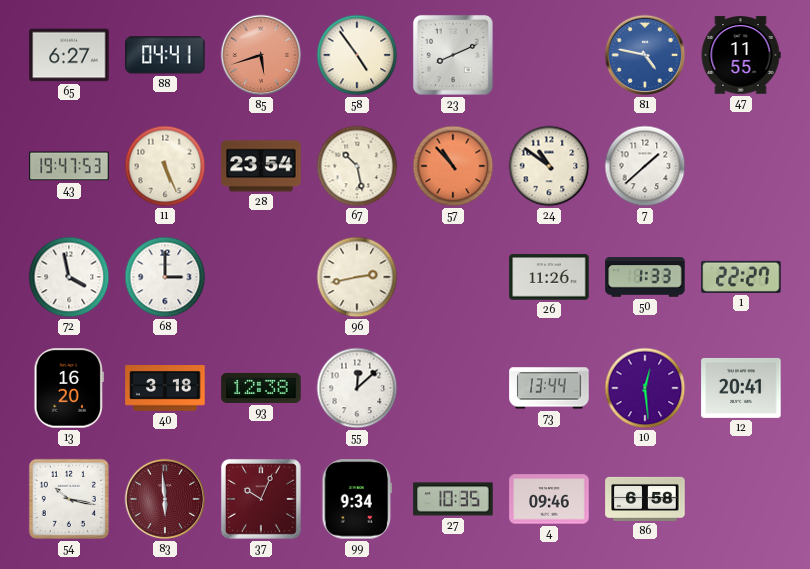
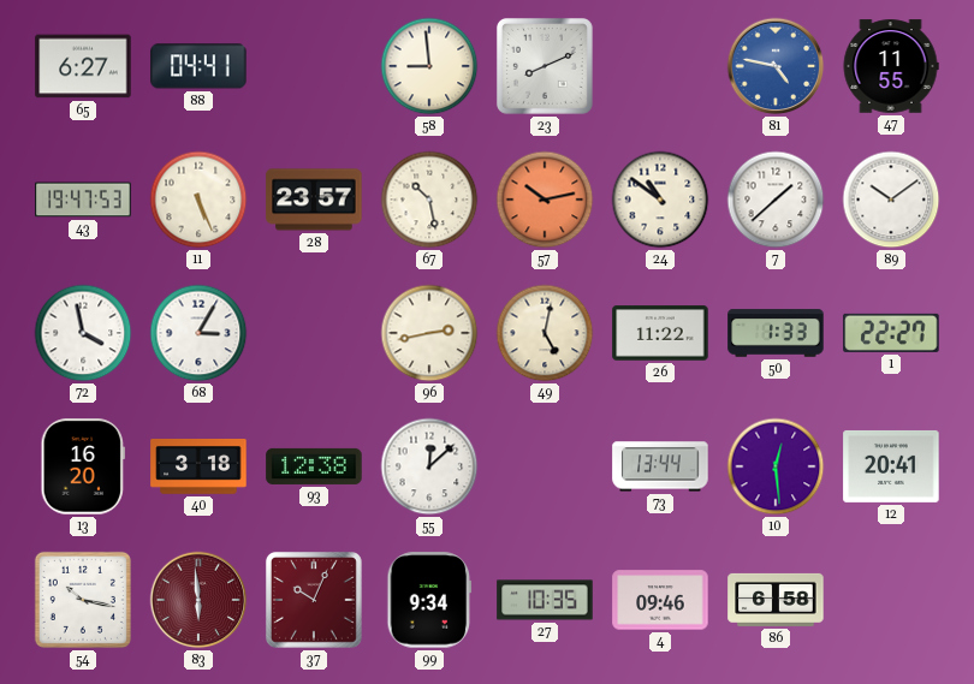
85: 5:42 -> none
58: 4:54 -> 8:59
28: 23:54 -> 23:57
57: 10:53 -> 10:13
89: none -> 10:09
68: 3:00 -> 3:05
49: none -> 5:02
26: 11:26 -> 11:22
